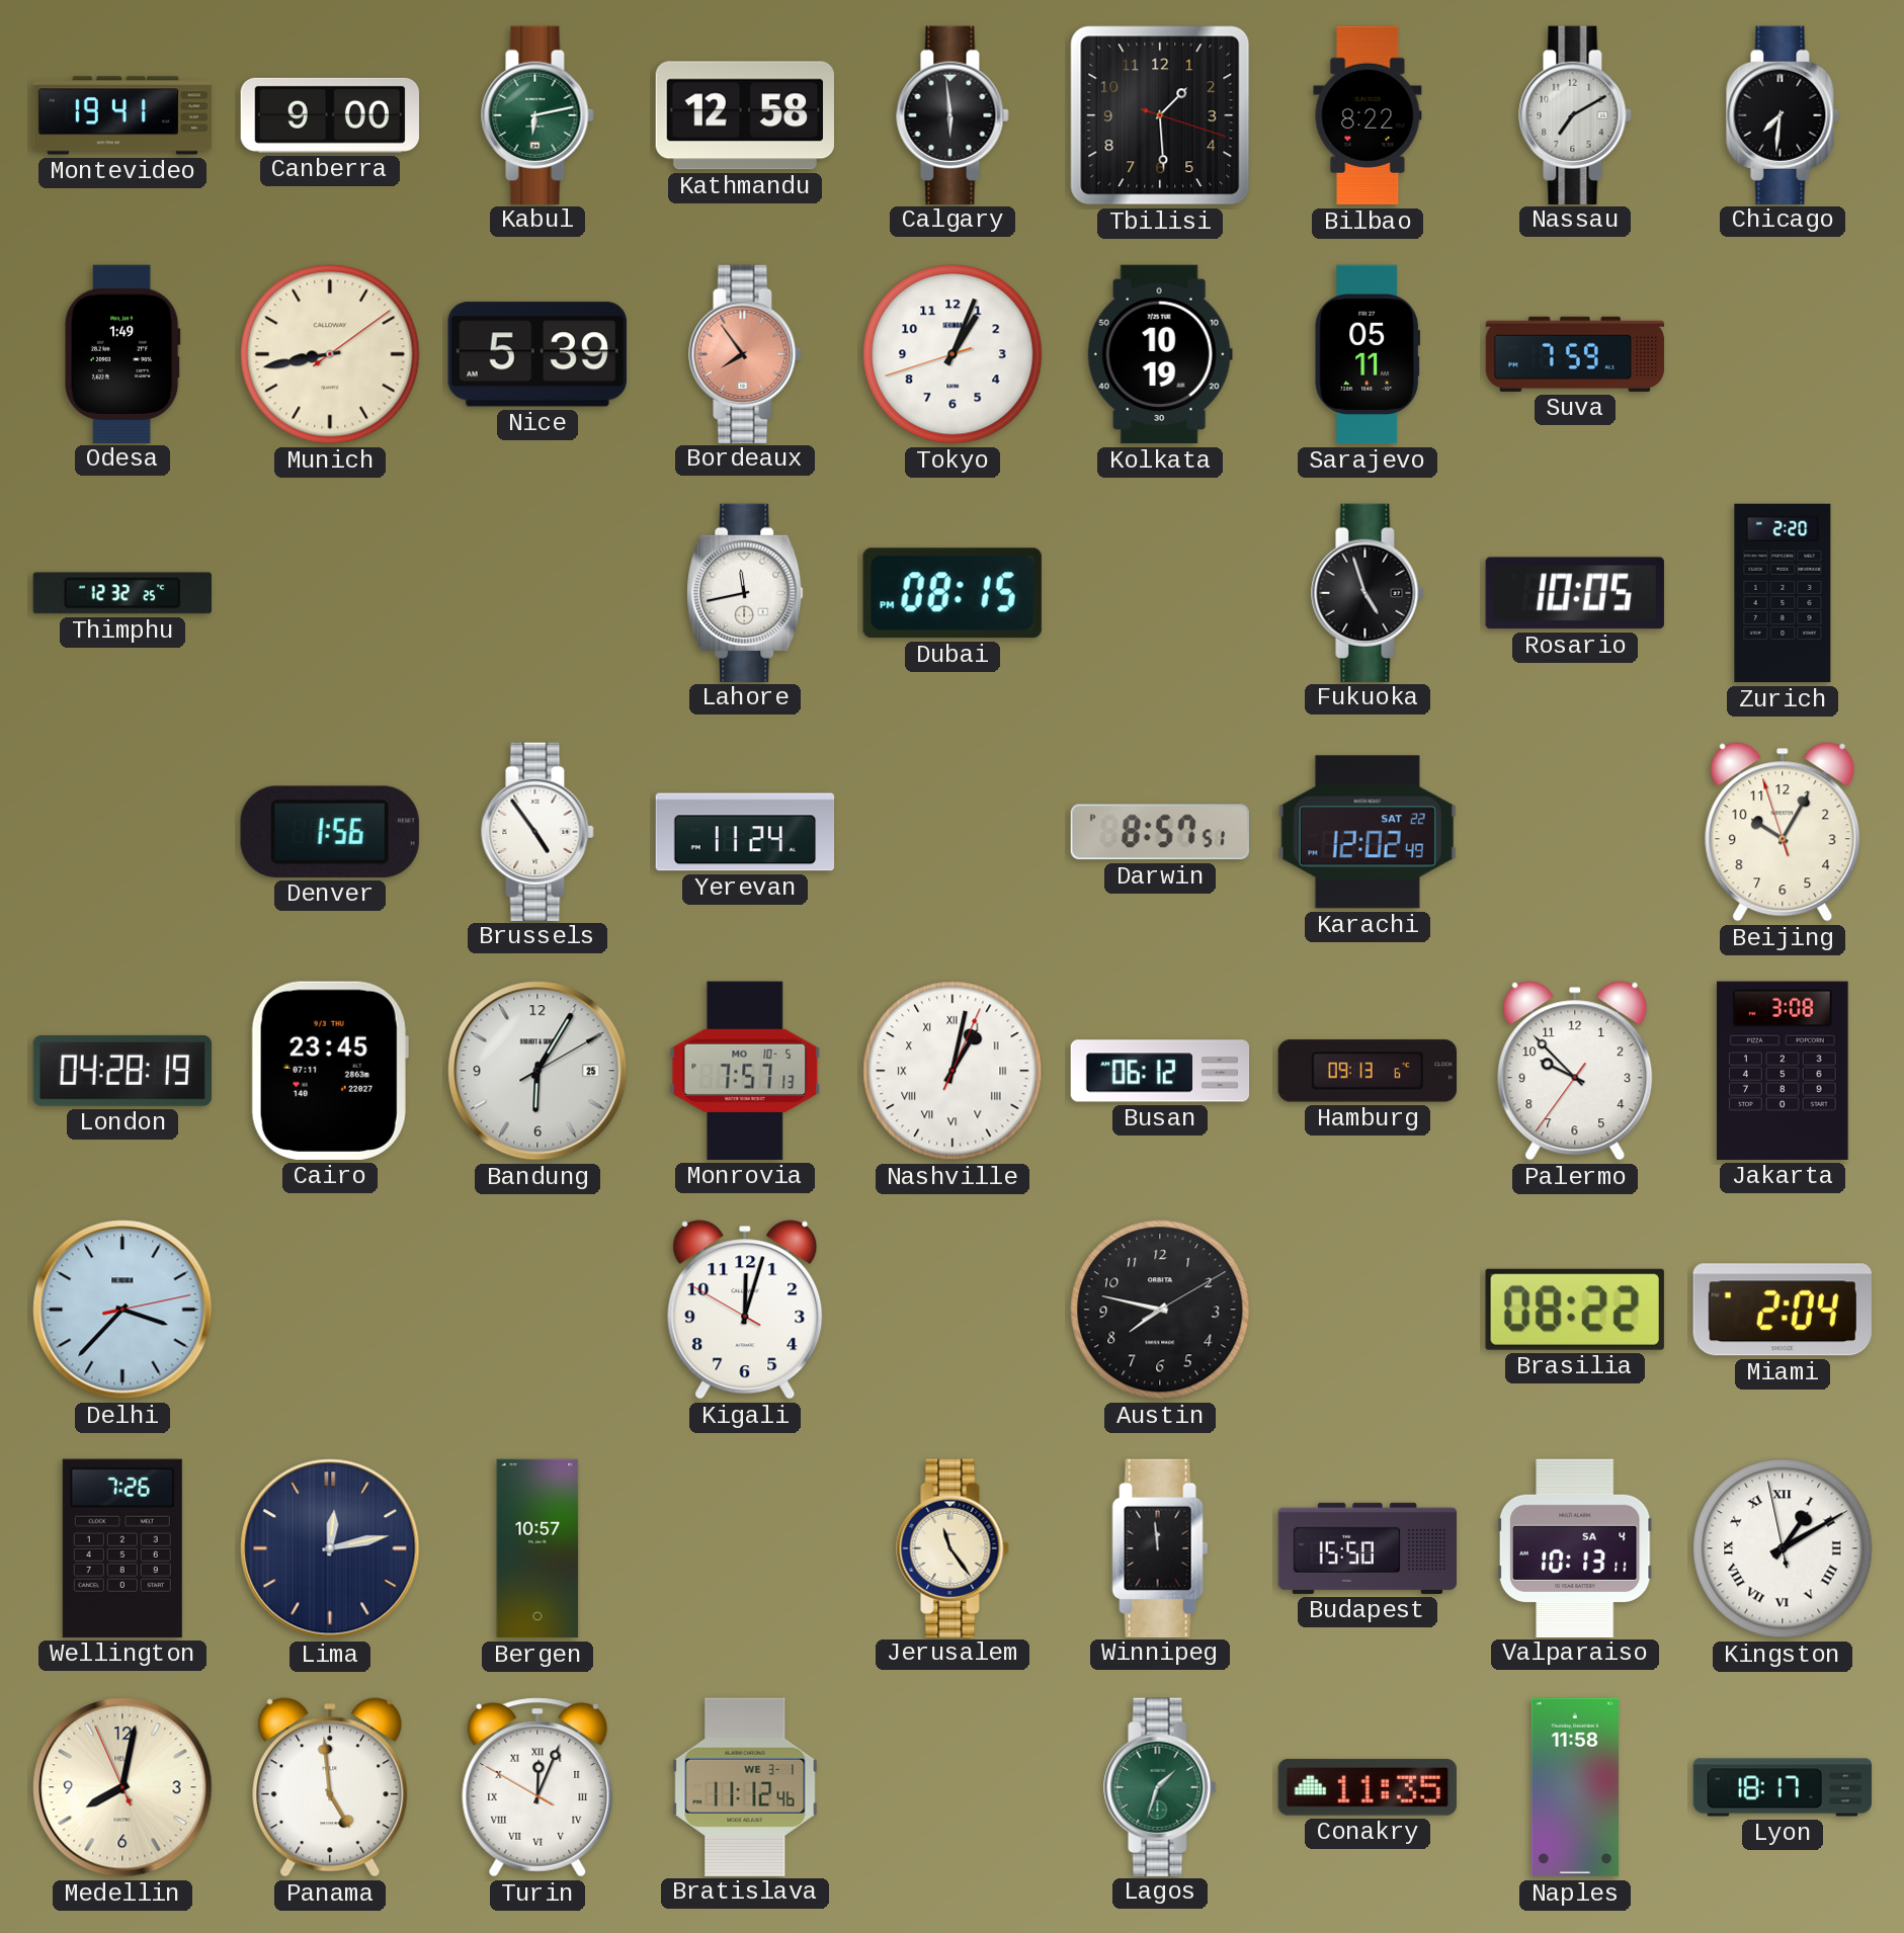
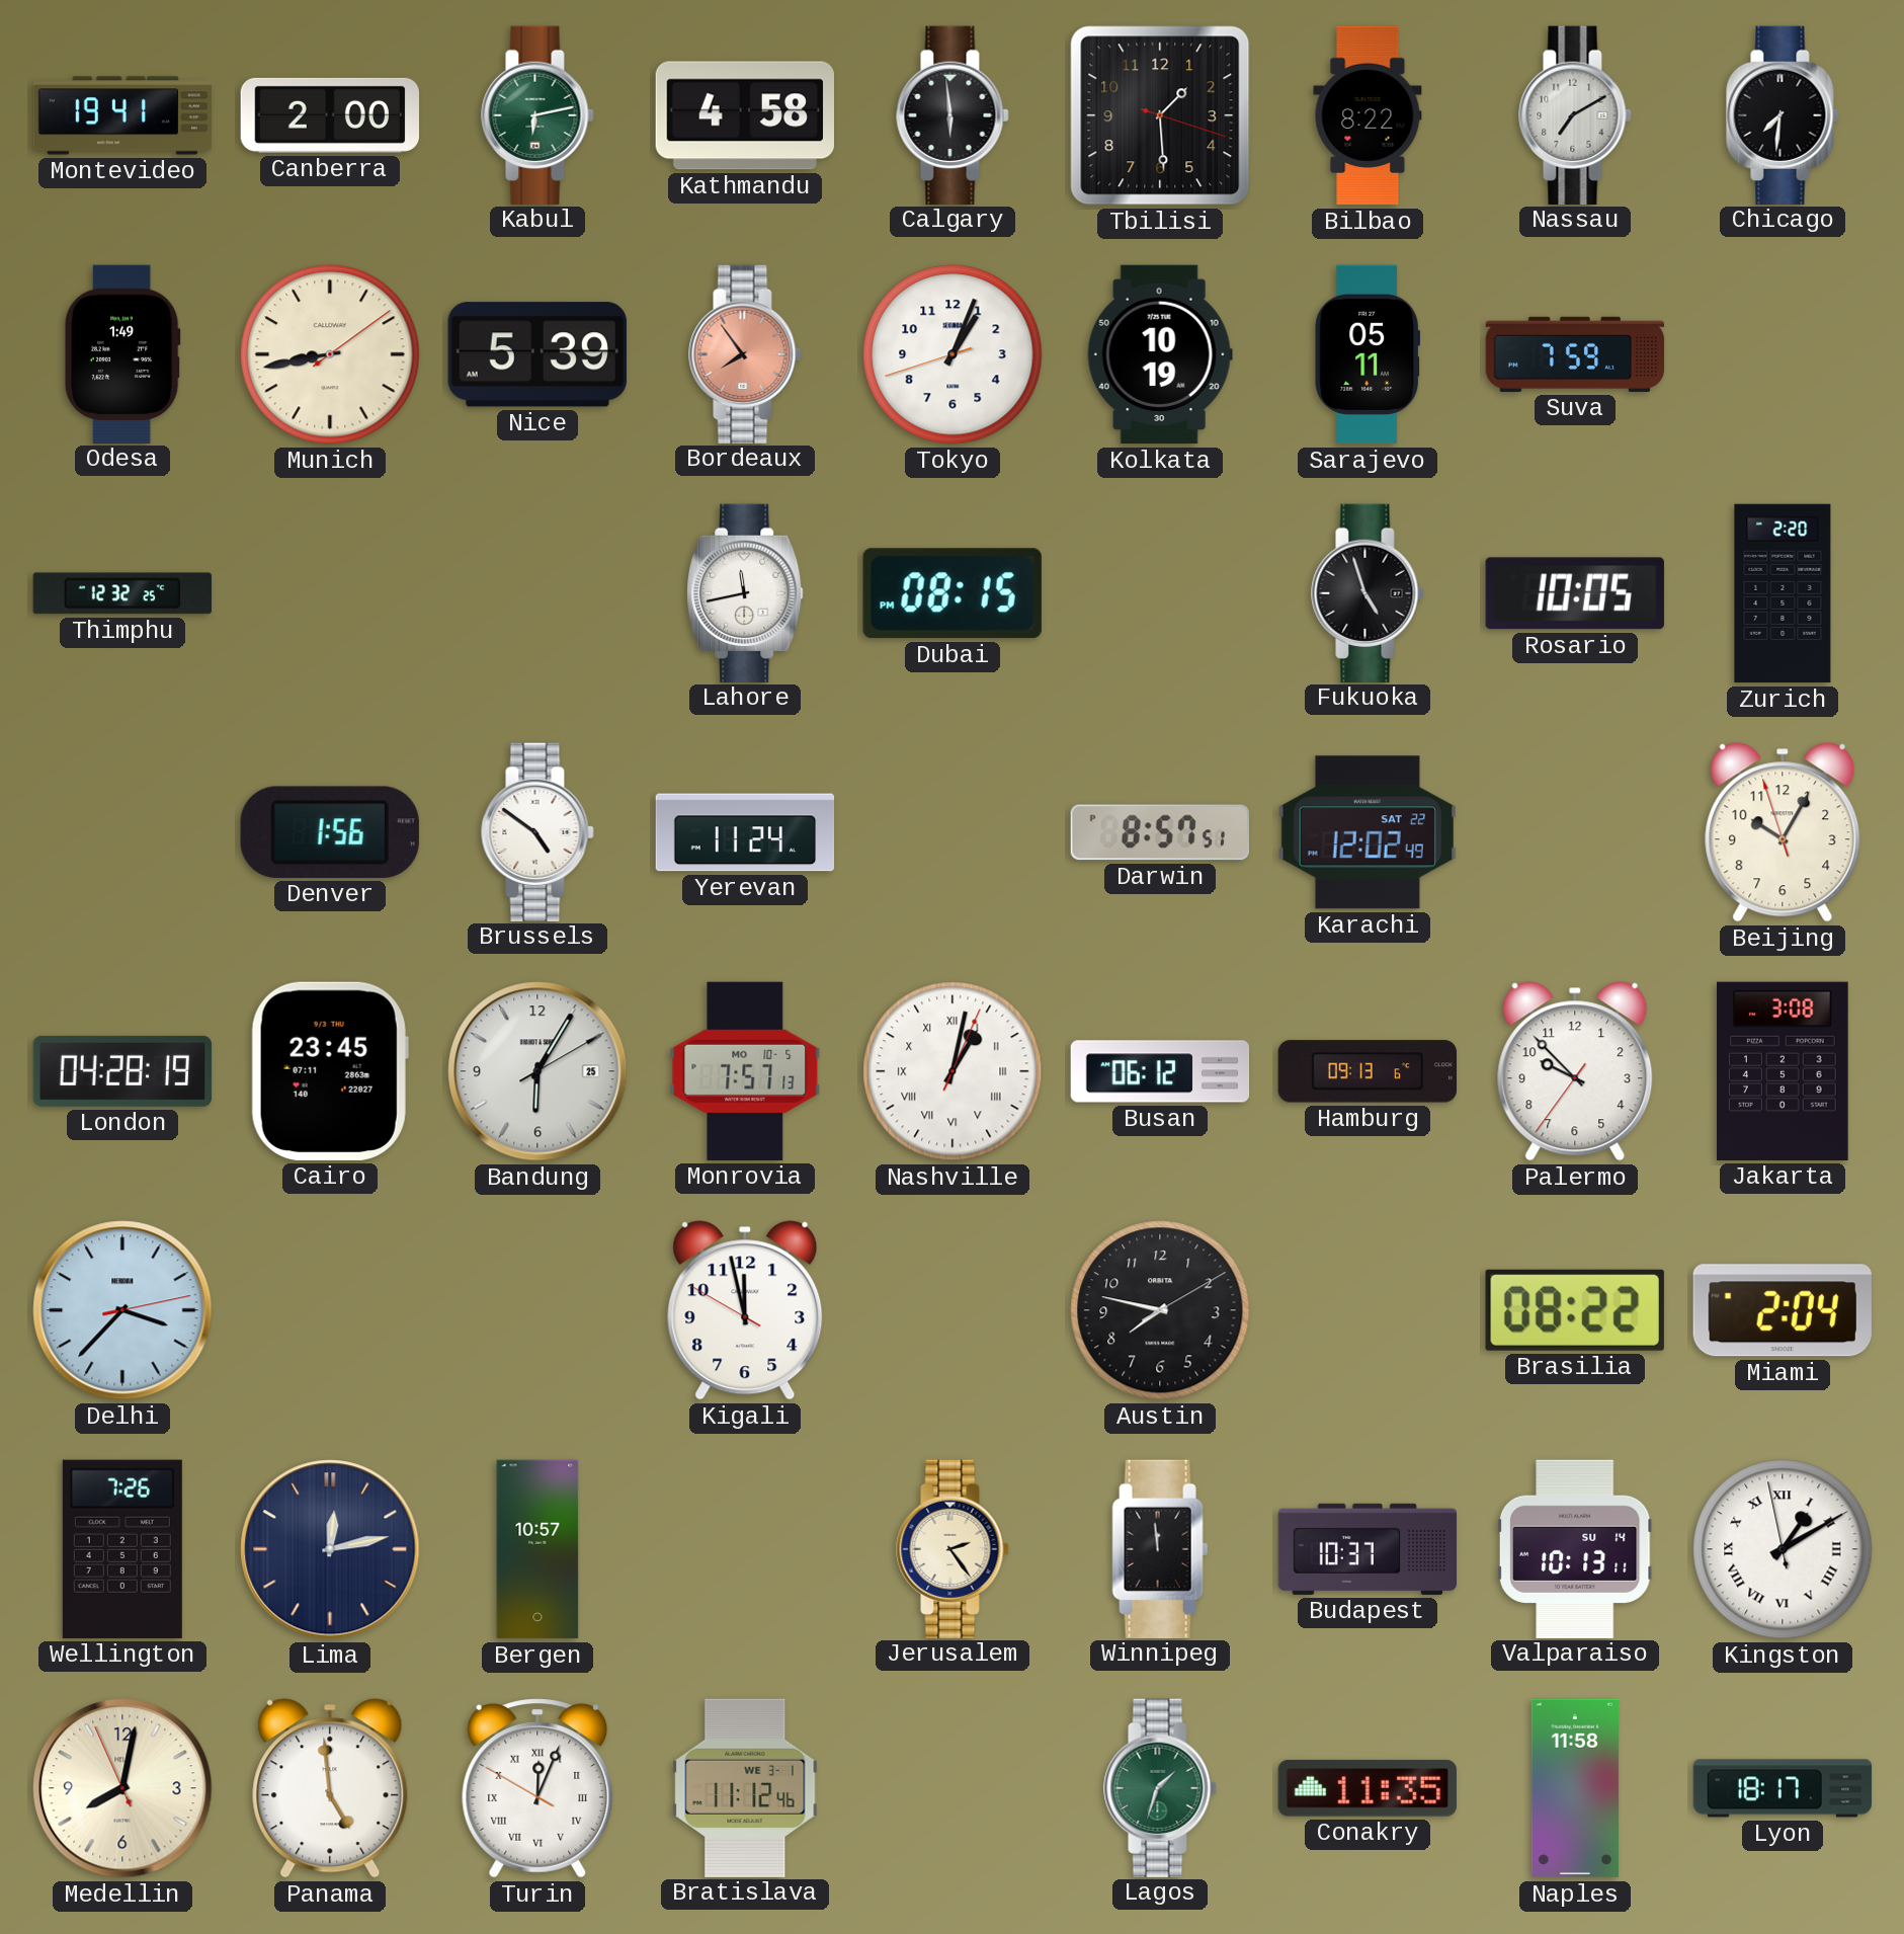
Canberra: 9:00 -> 2:00
Kathmandu: 12:58 -> 4:58
Brussels: 4:54 -> 4:51
Kigali: 12:02 -> 11:57
Jerusalem: 11:24 -> 2:24
Budapest: 15:50 -> 10:37
Valparaiso date: SA 4 -> SU 14
